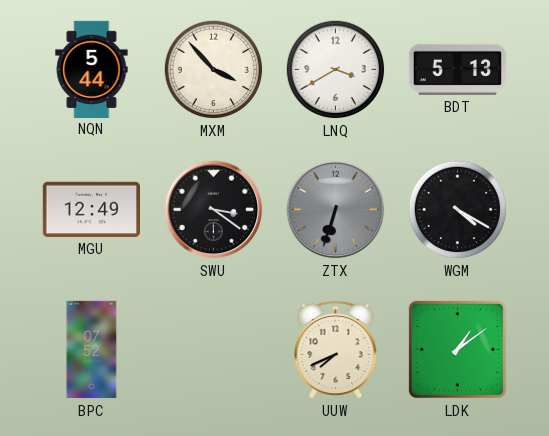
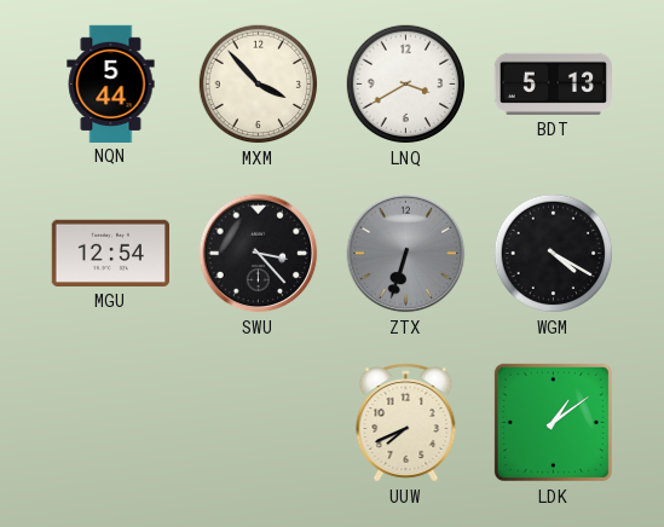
MGU: 12:49 -> 12:54
SWU: 3:21 -> 3:23
BPC: 07:52 -> none
